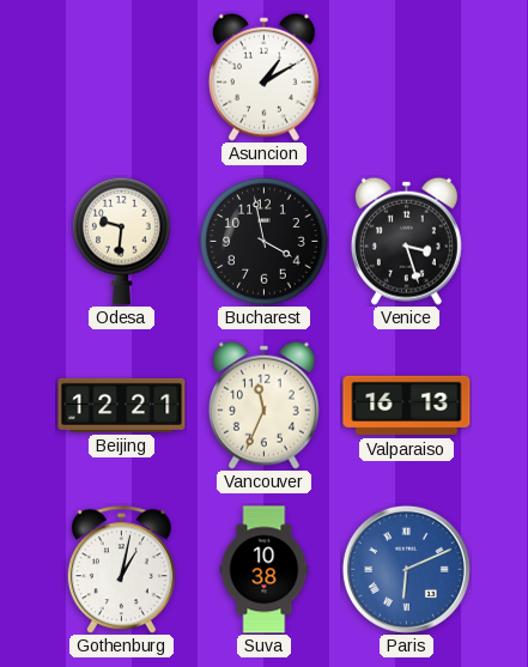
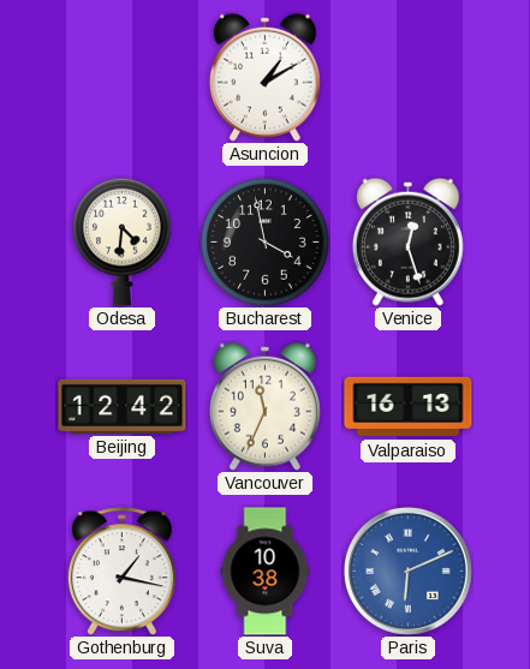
Odesa: 9:31 -> 4:31
Venice: 3:27 -> 12:27
Beijing: 12:21 -> 12:42
Gothenburg: 1:02 -> 1:17
